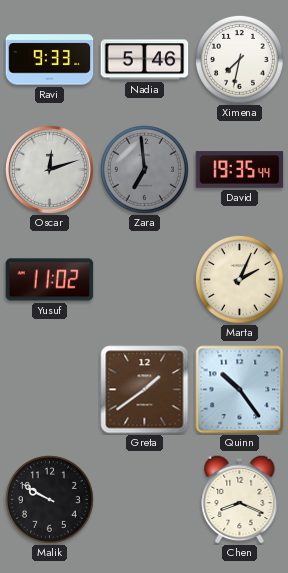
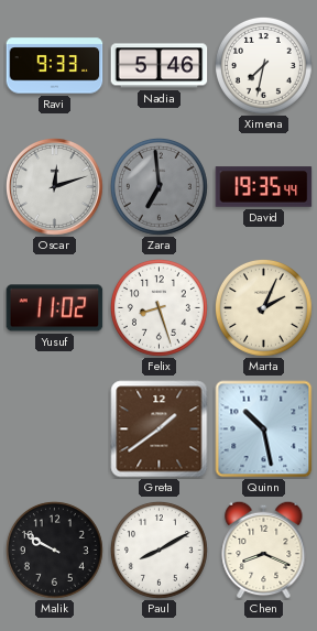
Felix: none -> 8:27
Quinn: 10:24 -> 10:28
Paul: none -> 8:10
